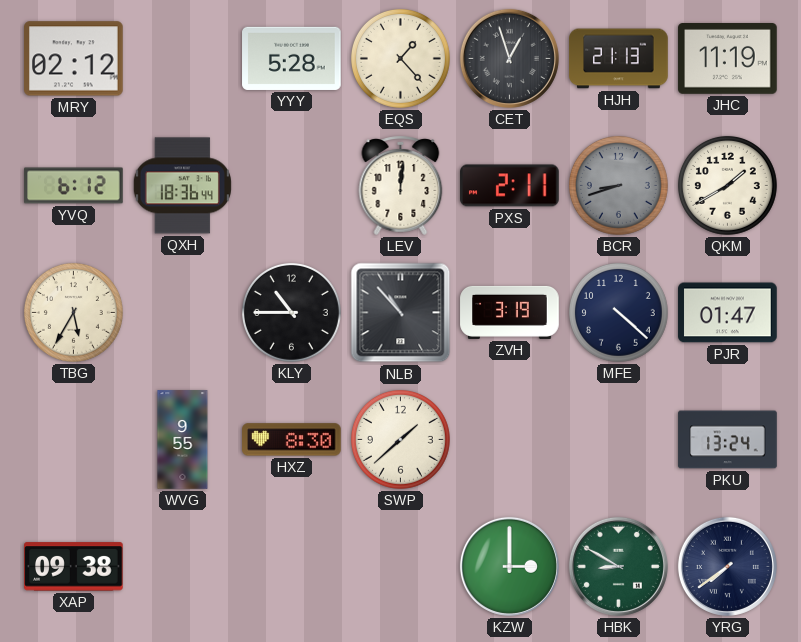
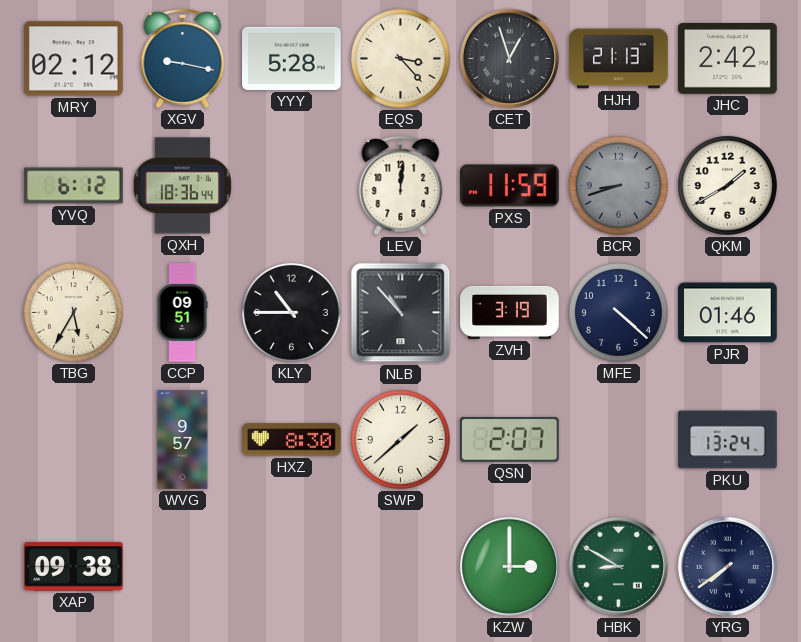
XGV: none -> 9:17
EQS: 1:23 -> 3:23
JHC: 11:19 -> 2:42
PXS: 2:11 -> 11:59
CCP: none -> 09:51
PJR: 01:47 -> 01:46
WVG: 9:55 -> 9:57
QSN: none -> 2:07
